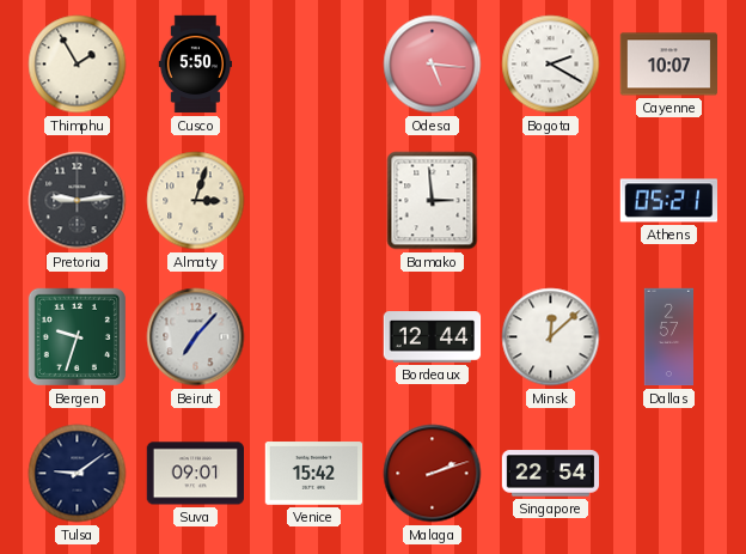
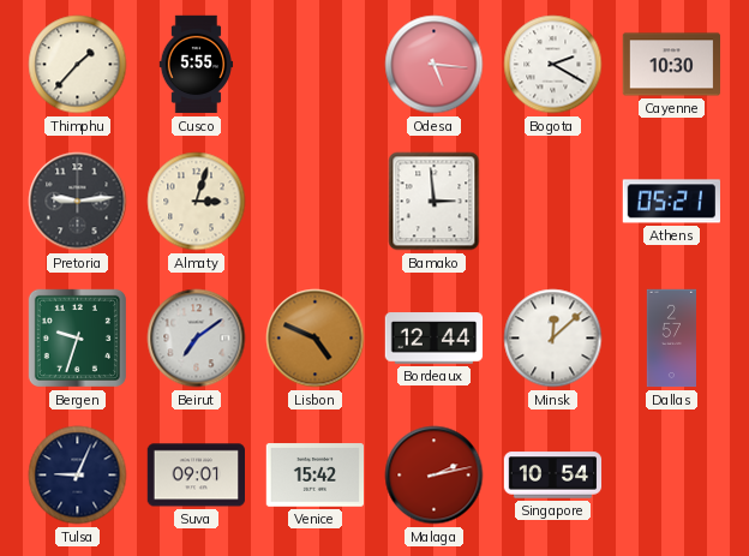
Thimphu: 1:55 -> 1:37
Cusco: 5:50 -> 5:55
Cayenne: 10:07 -> 10:30
Beirut: 7:07 -> 7:09
Lisbon: none -> 4:49
Tulsa: 9:09 -> 9:04
Malaga: 2:12 -> 2:13
Singapore: 22:54 -> 10:54
